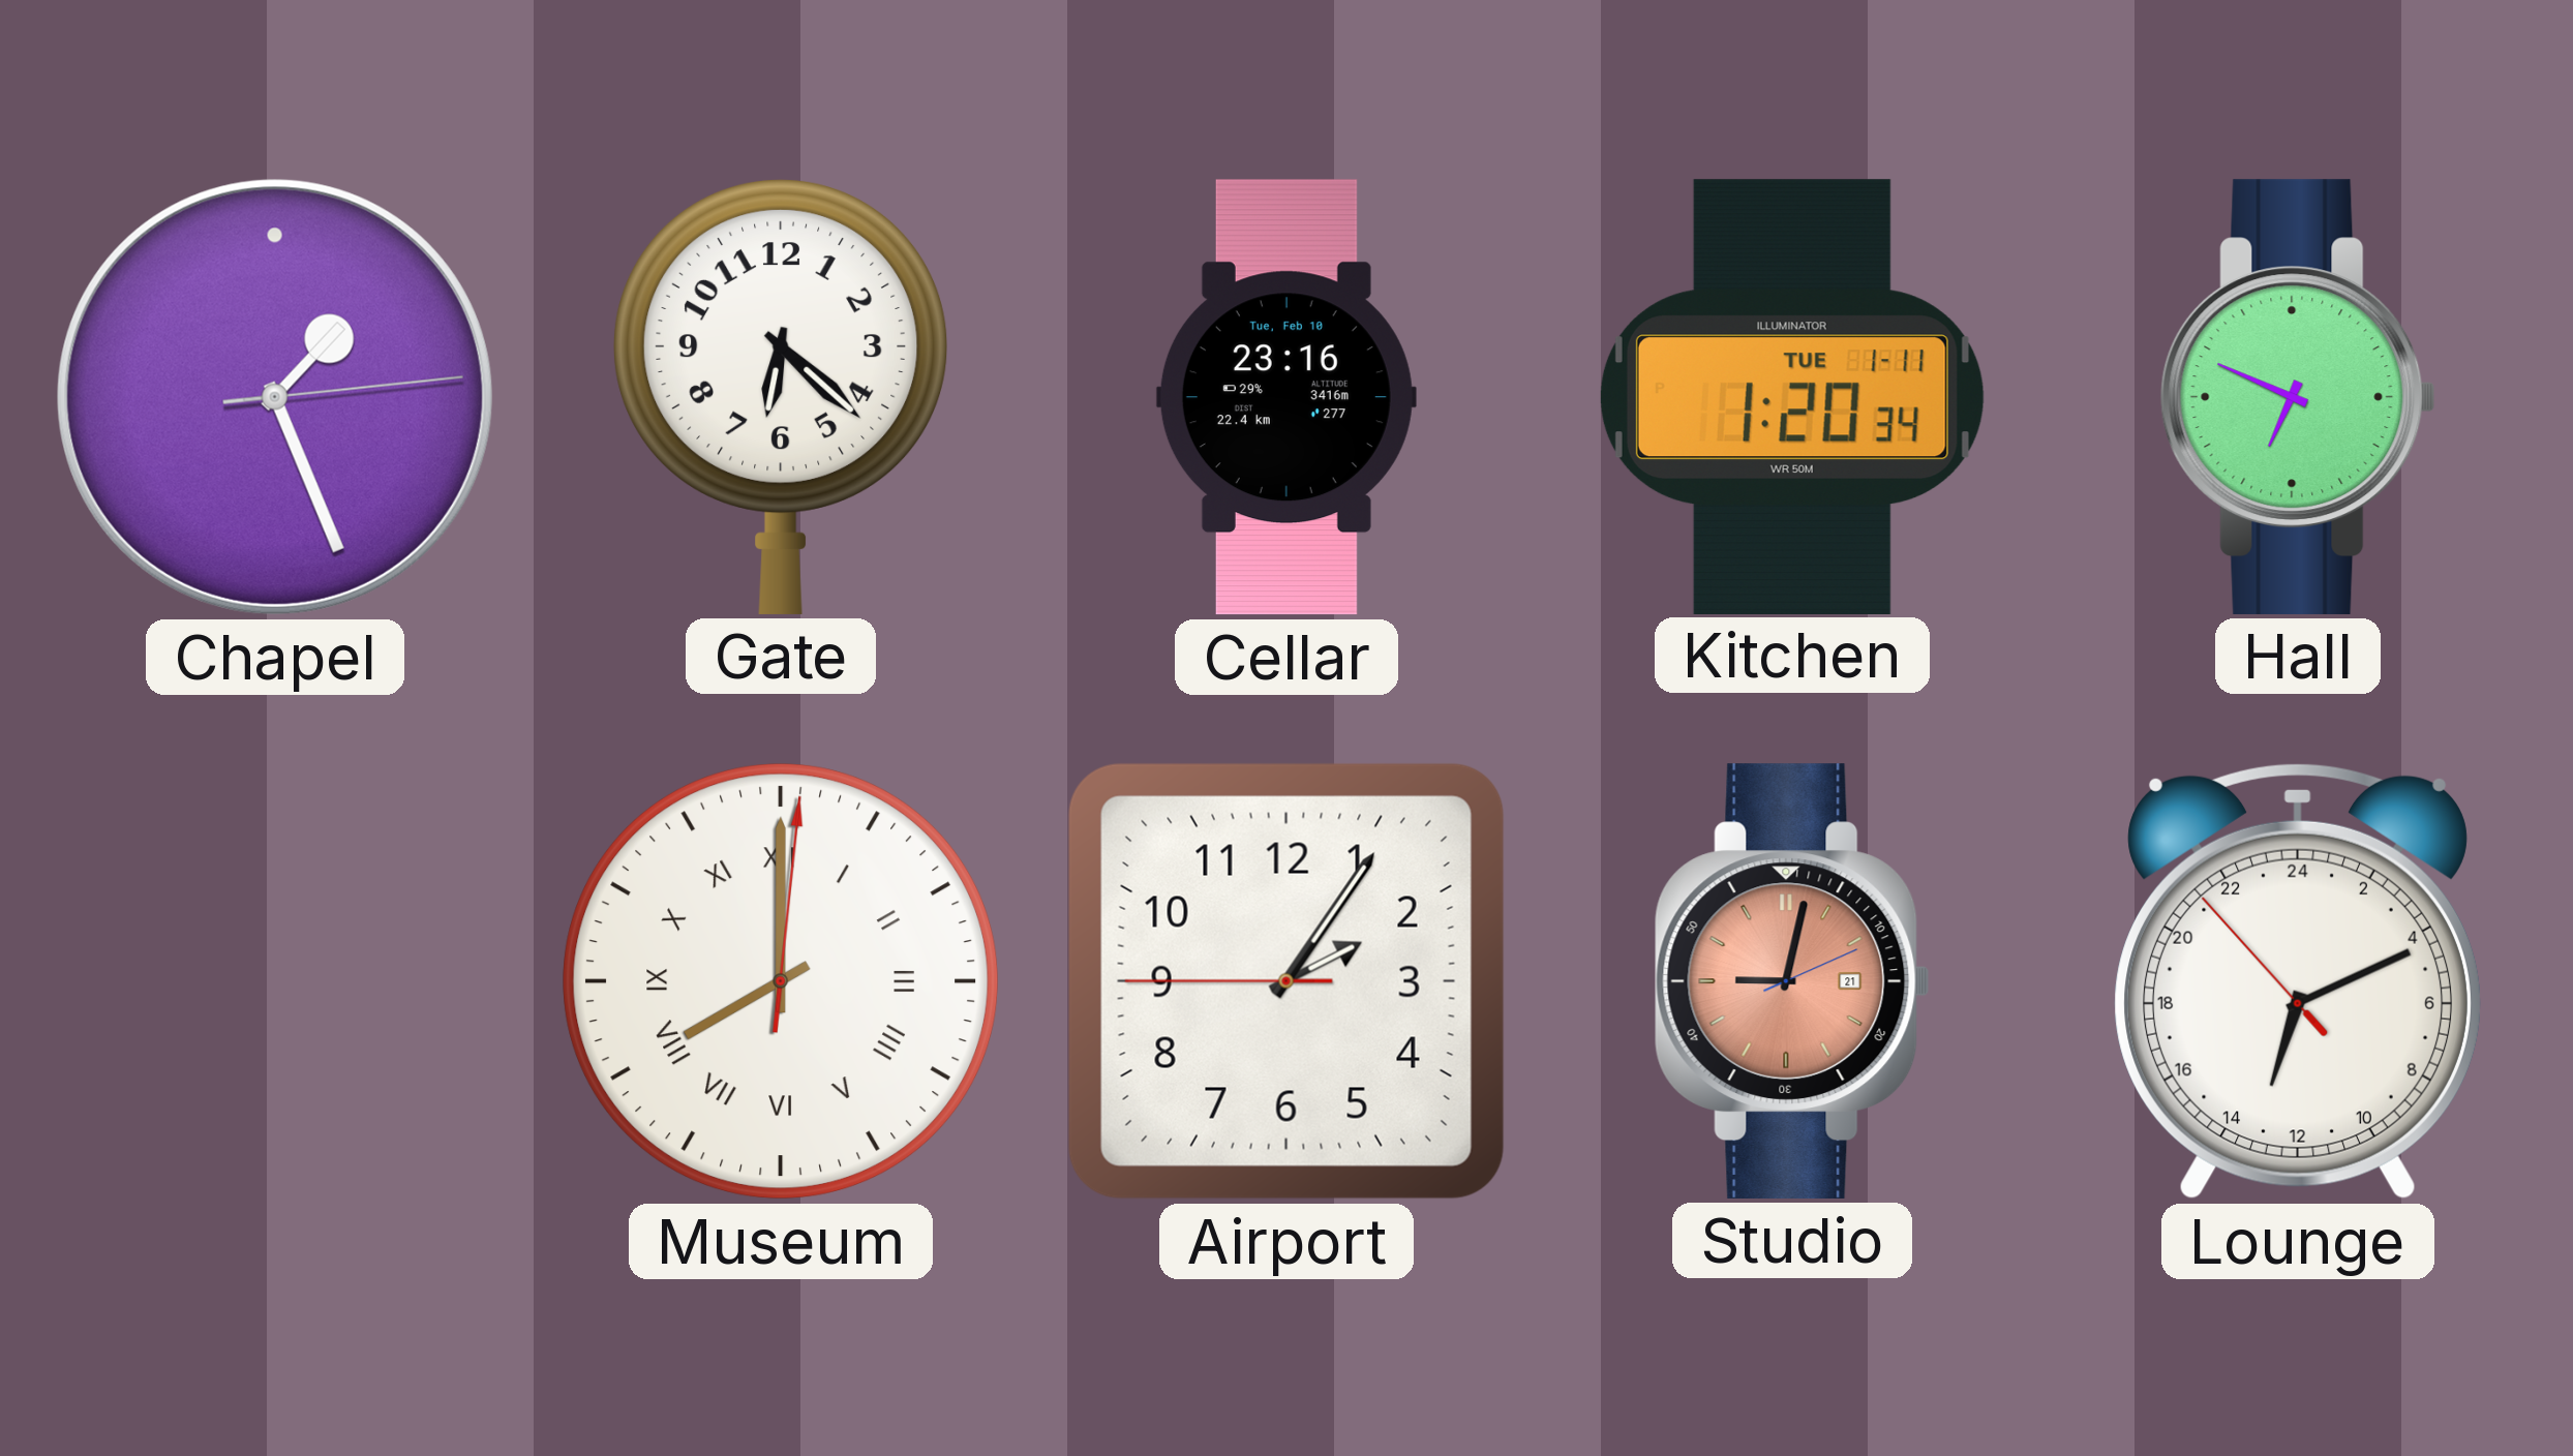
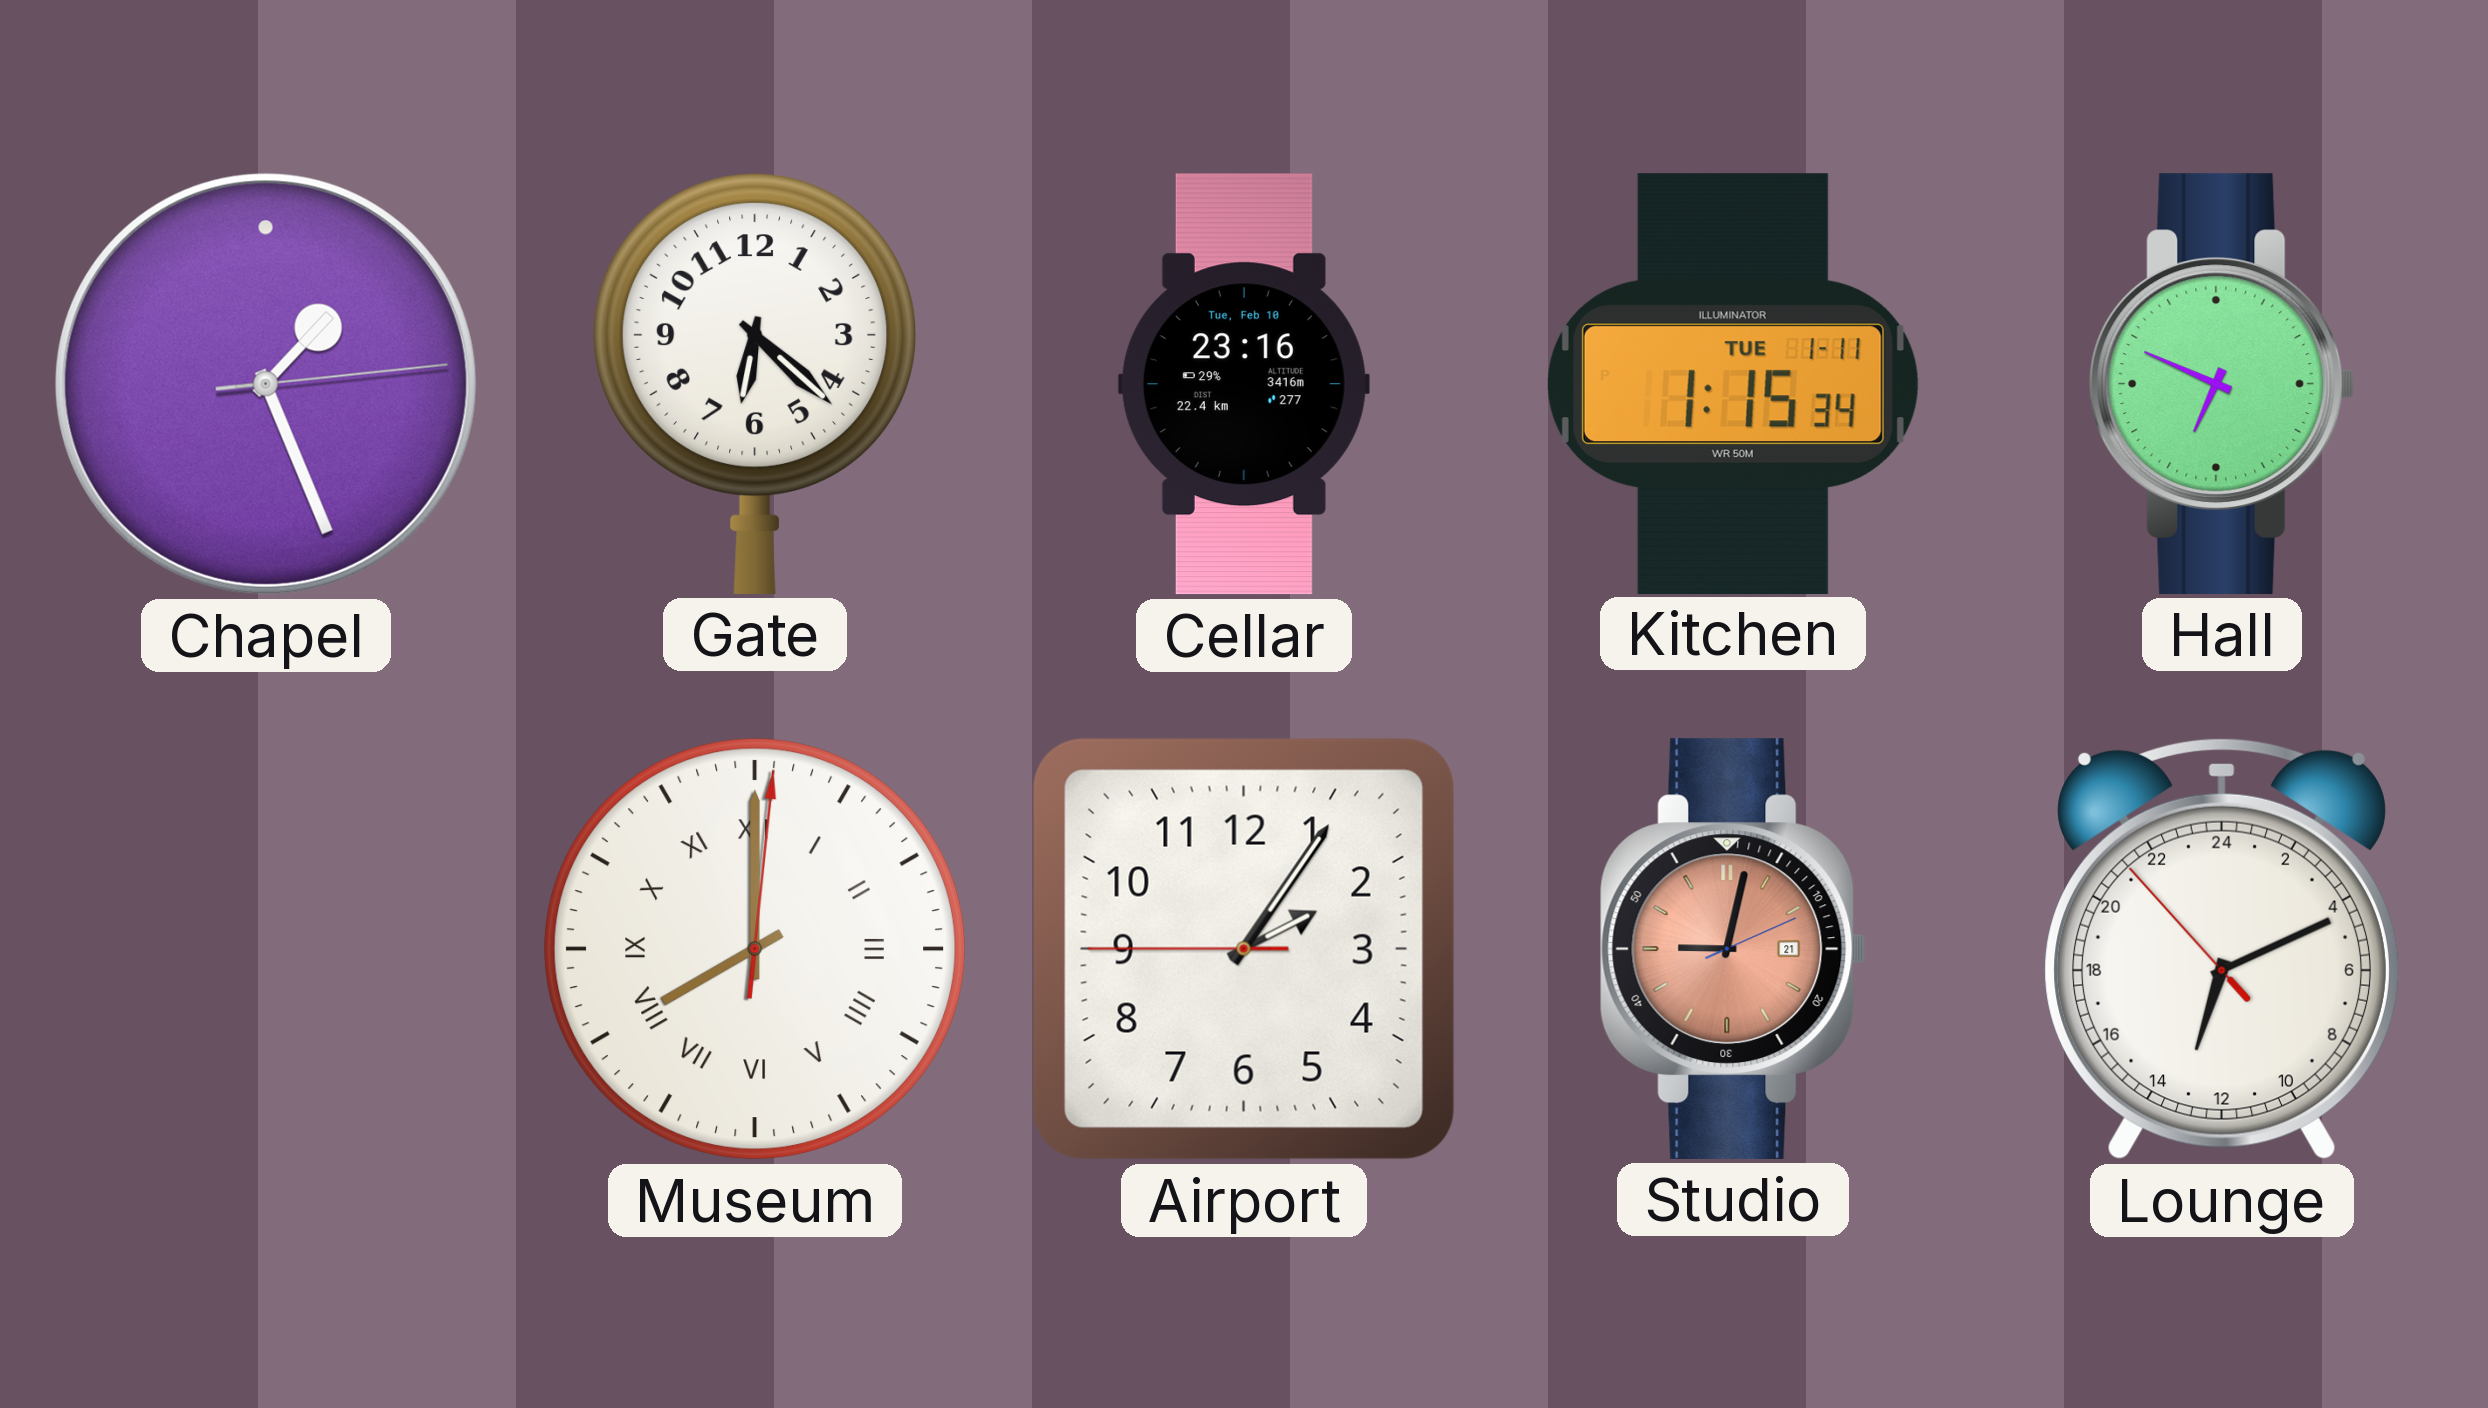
Kitchen: 1:20 -> 1:15
